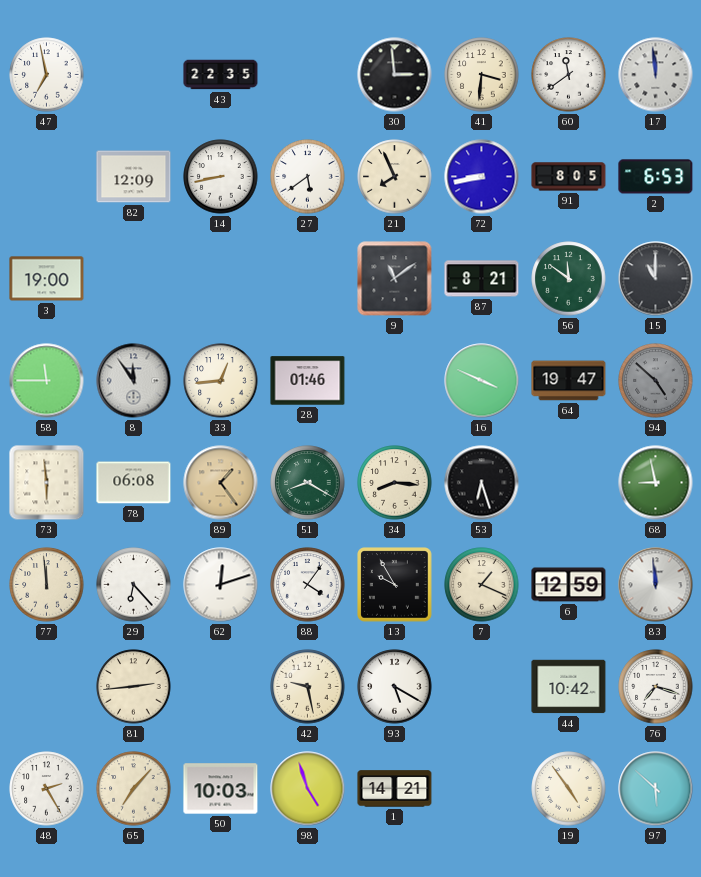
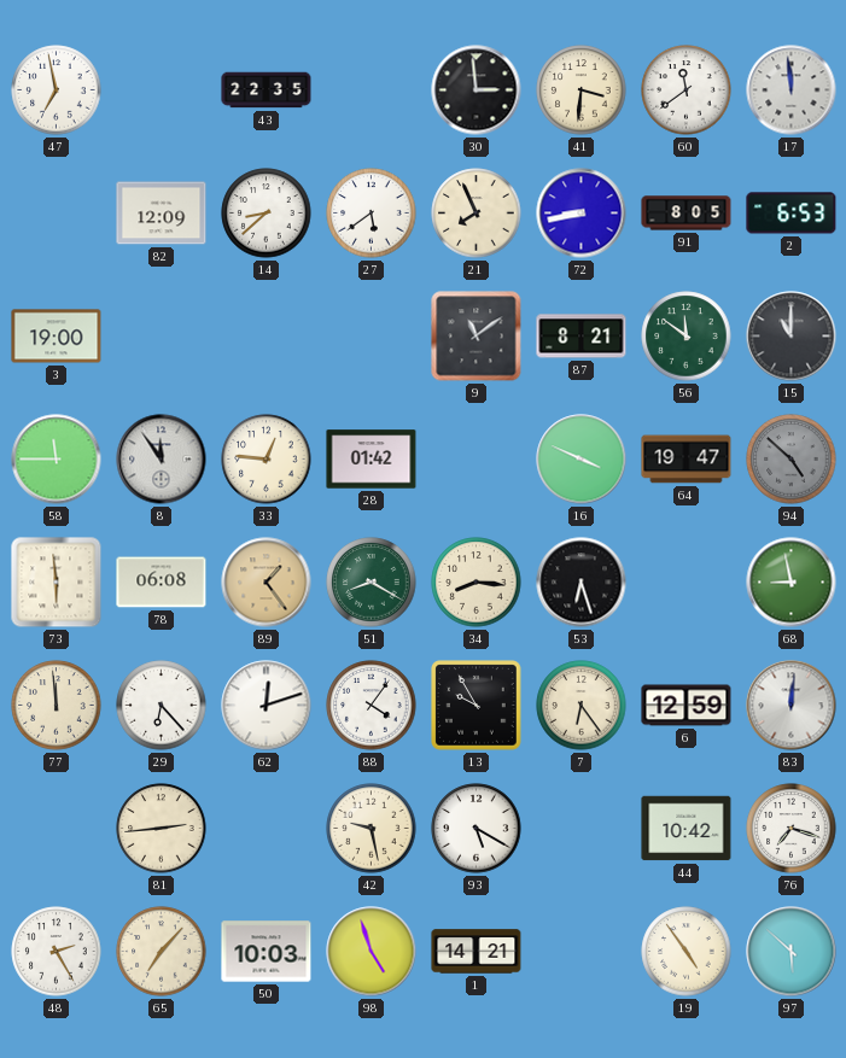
14: 8:43 -> 8:38
33: 12:44 -> 12:46
28: 01:46 -> 01:42
7: 1:19 -> 6:24
83: 11:59 -> 12:01
